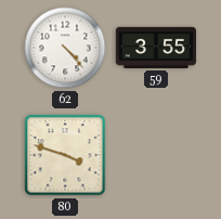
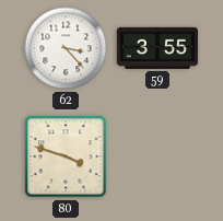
62: 4:23 -> 3:23
